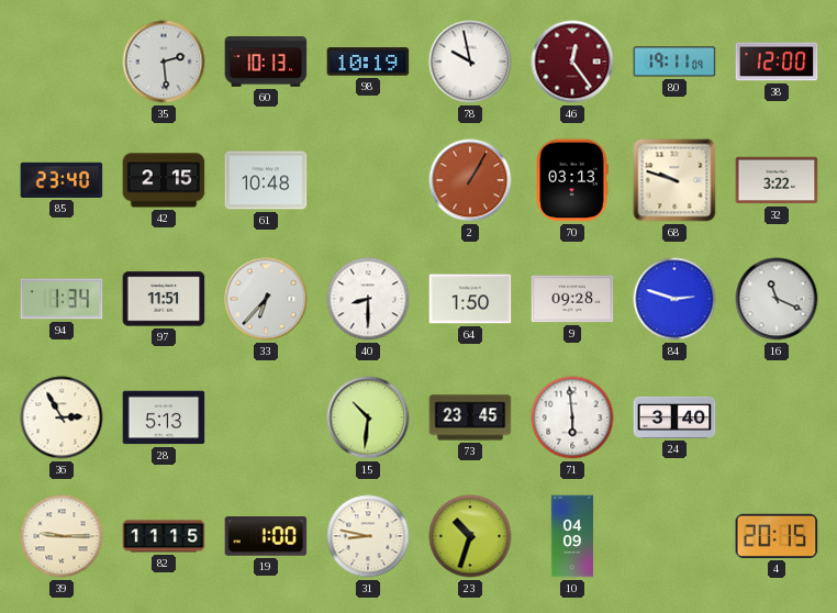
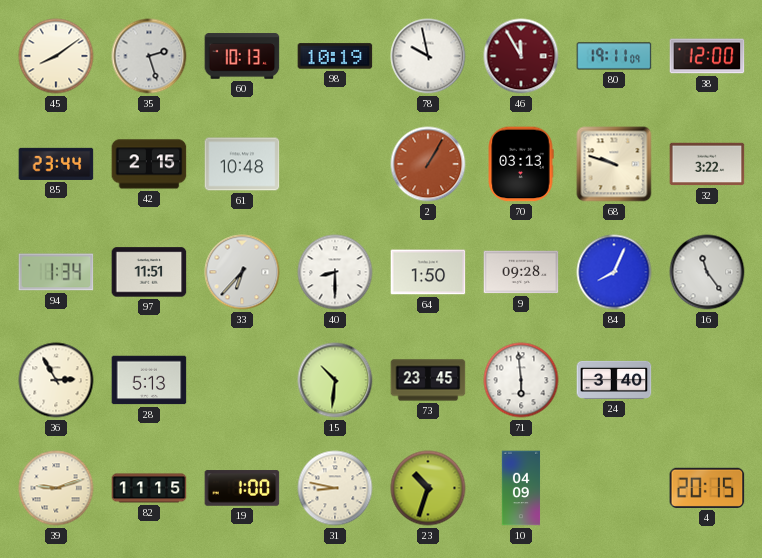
45: none -> 8:09
35: 2:29 -> 2:27
46: 12:24 -> 11:55
85: 23:40 -> 23:44
84: 2:48 -> 8:04
16: 11:19 -> 11:24
39: 9:15 -> 9:12
